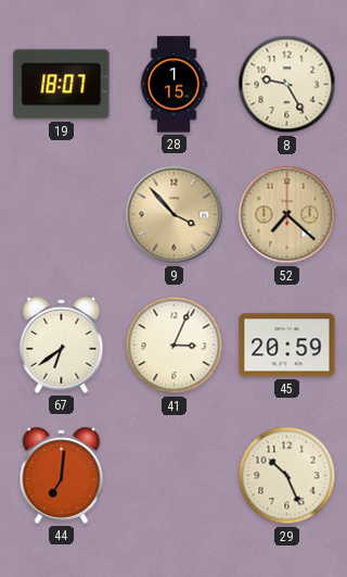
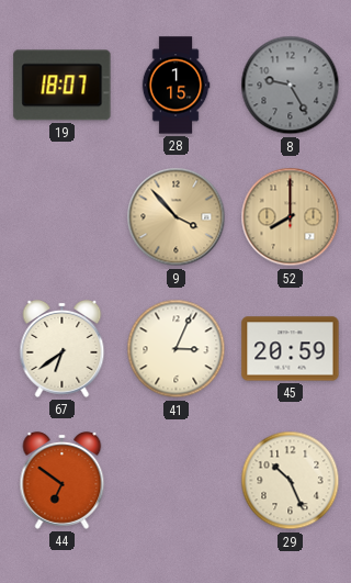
8 dial: cream -> grey
52: 7:22 -> 8:00
44: 7:01 -> 6:51
